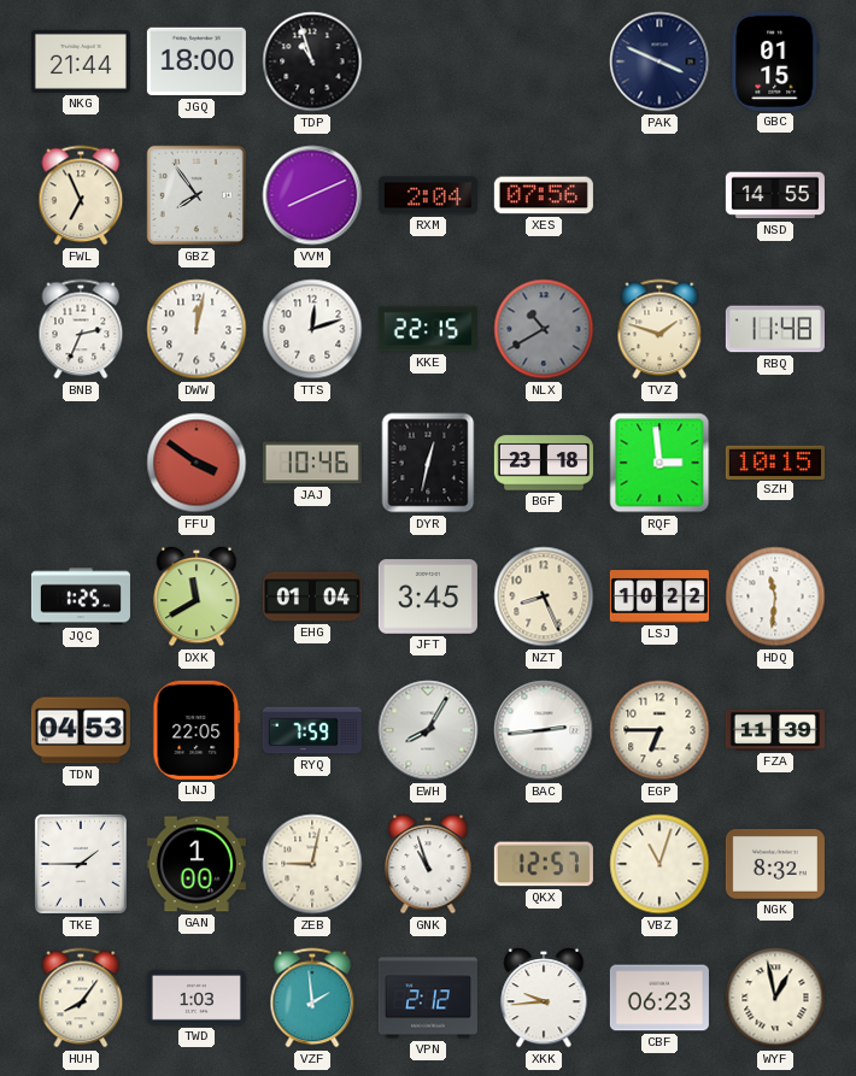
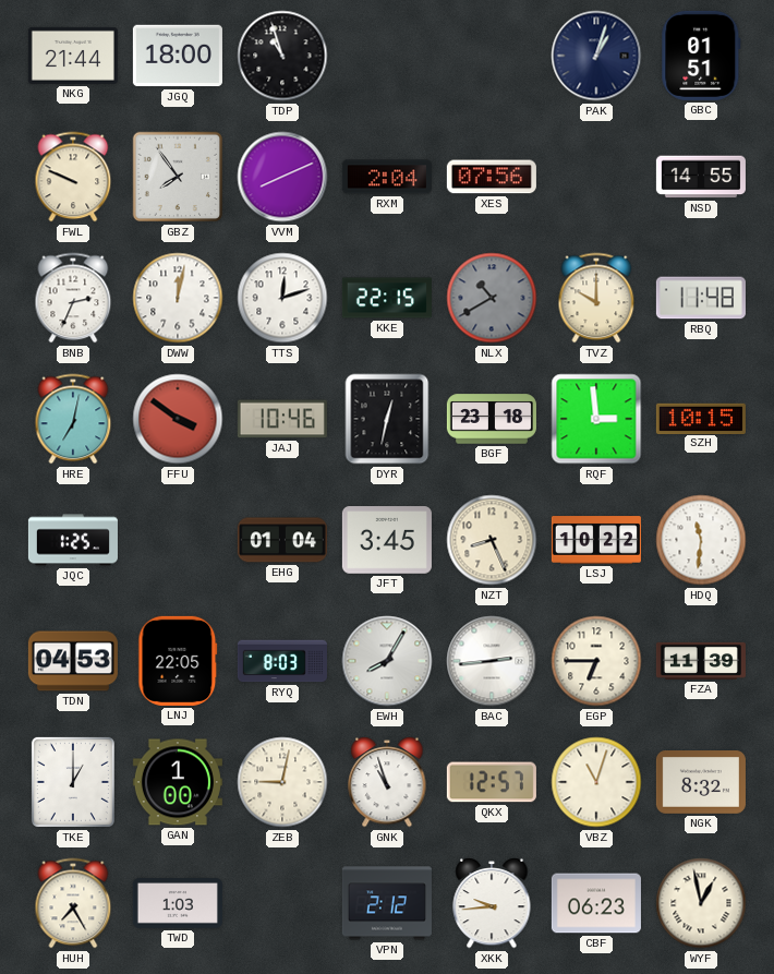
PAK: 3:49 -> 1:03
GBC: 01:15 -> 01:51
FWL: 6:56 -> 9:49
TVZ: 1:48 -> 10:00
HRE: none -> 7:02
DXK: 11:40 -> none
RYQ: 7:59 -> 8:03
TKE: 1:45 -> 1:00
HUH: 8:06 -> 7:25
VZF: 1:59 -> none
